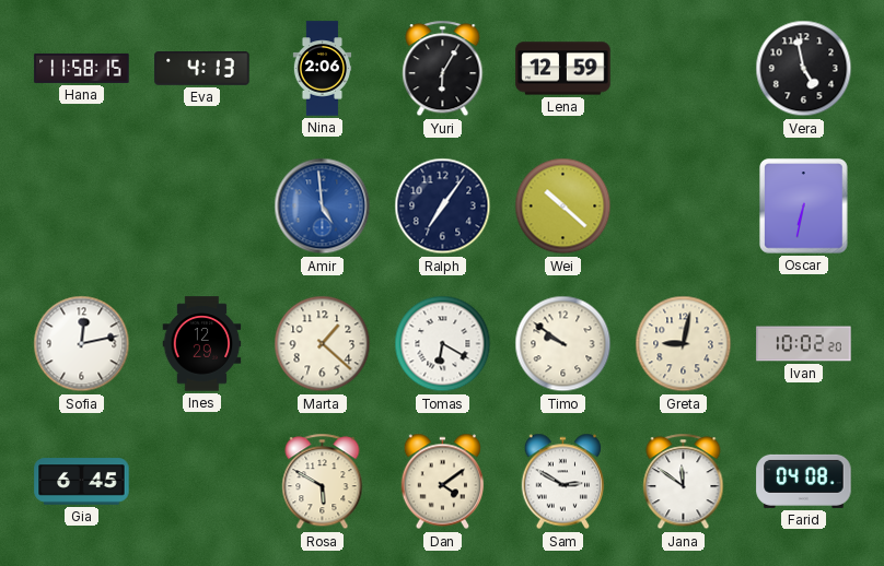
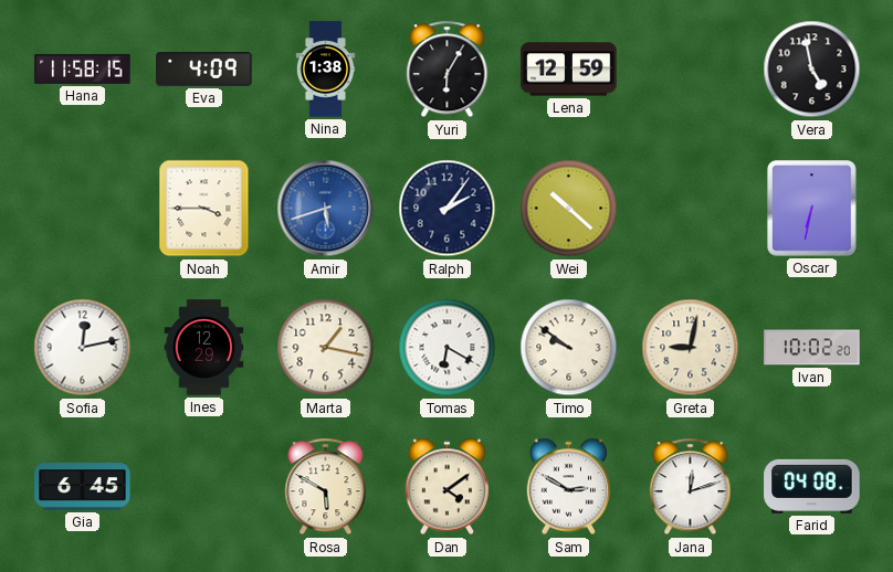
Eva: 4:13 -> 4:09
Nina: 2:06 -> 1:38
Noah: none -> 3:45
Amir: 4:59 -> 5:42
Ralph: 7:06 -> 2:06
Marta: 1:22 -> 1:17
Jana: 11:51 -> 12:12
